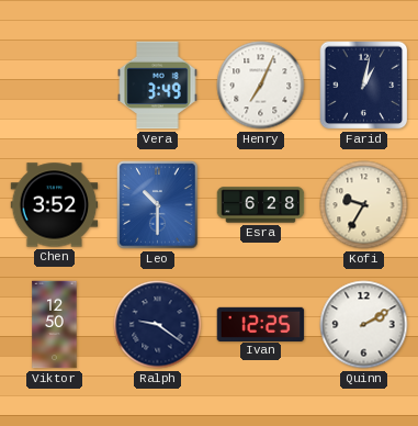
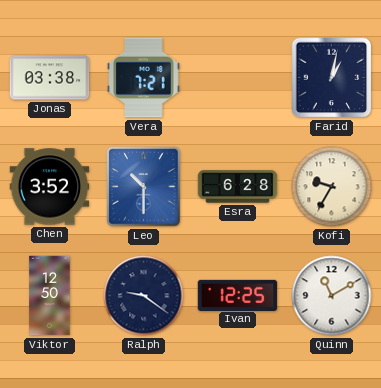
Jonas: none -> 03:38
Vera: 3:49 -> 7:21
Henry: 7:04 -> none
Quinn: 2:10 -> 11:10
